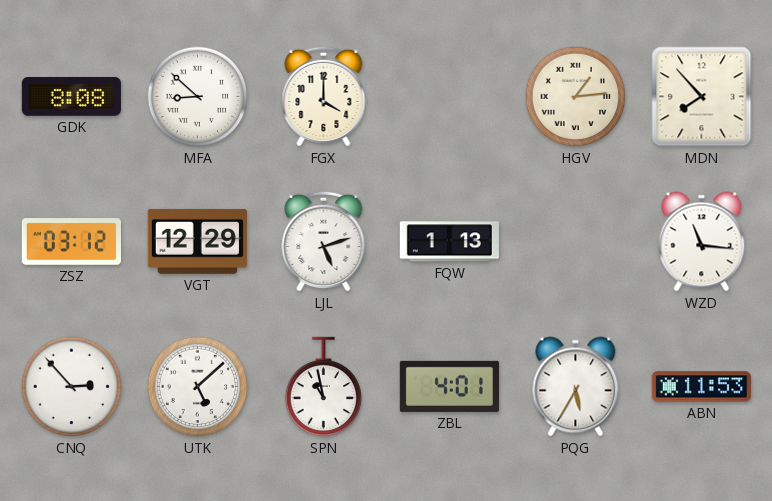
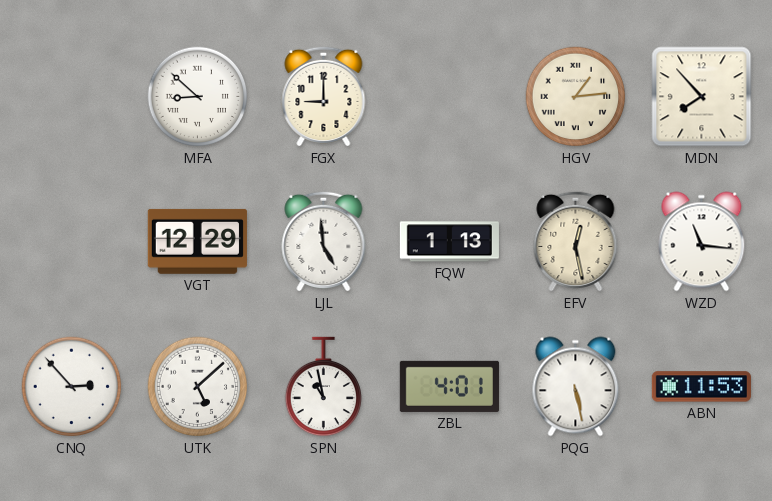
GDK: 8:08 -> none
FGX: 4:00 -> 9:00
ZSZ: 03:12 -> none
LJL: 5:12 -> 4:59
EFV: none -> 12:28
PQG: 5:35 -> 5:28
